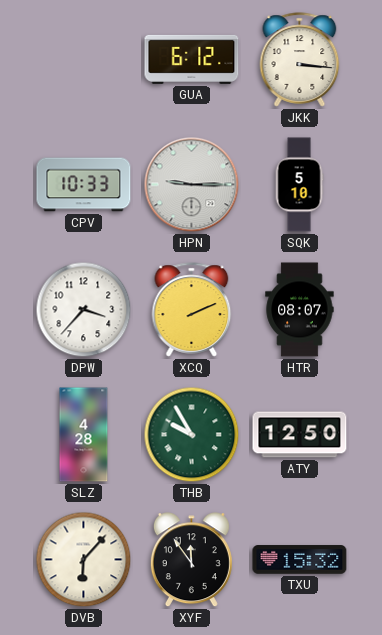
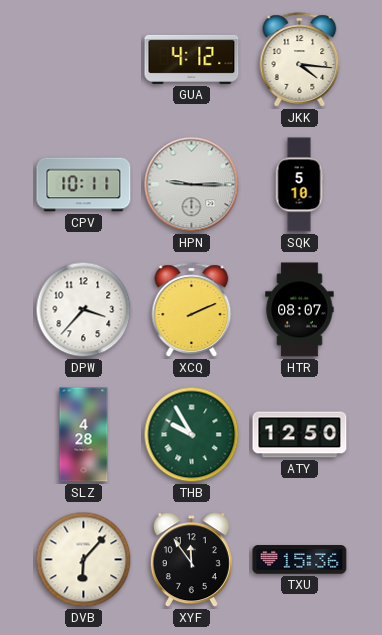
GUA: 6:12 -> 4:12
JKK: 3:16 -> 4:16
CPV: 10:33 -> 10:11
TXU: 15:32 -> 15:36
